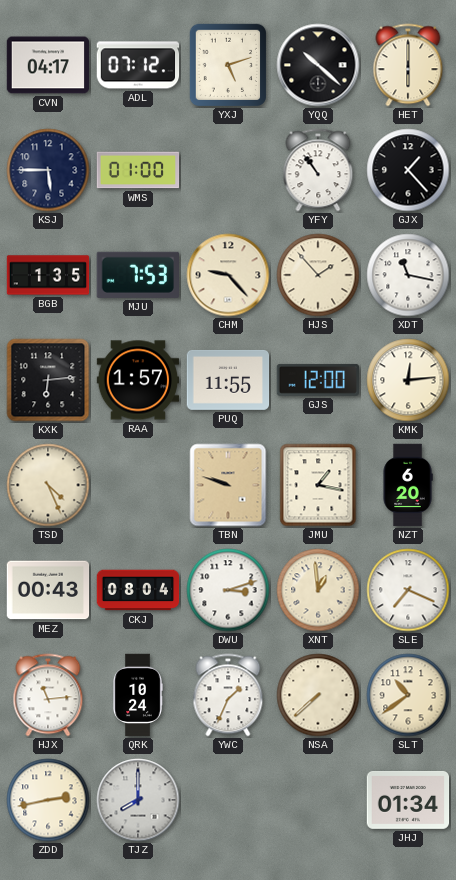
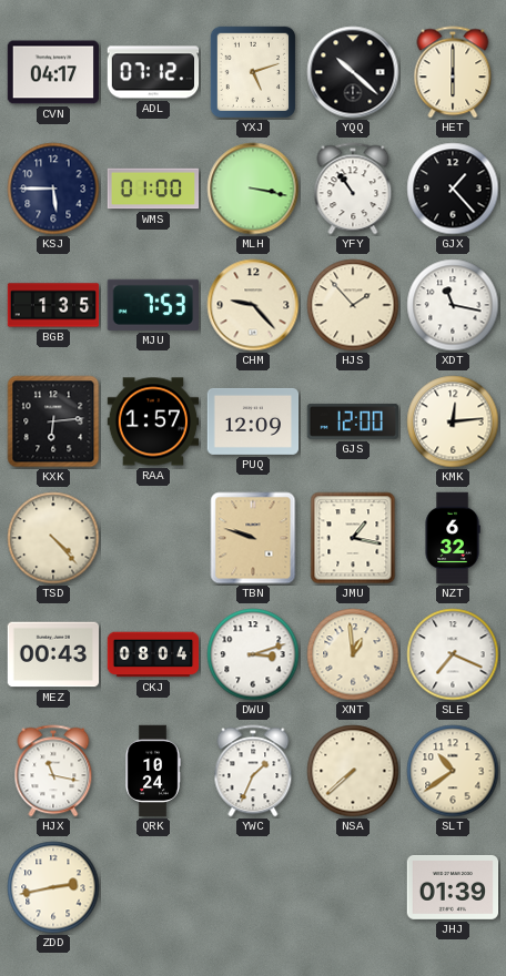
MLH: none -> 3:17
PUQ: 11:55 -> 12:09
TSD: 4:26 -> 4:23
NZT: 6:20 -> 6:32
HJX: 11:14 -> 11:17
TJZ: 8:00 -> none
JHJ: 01:34 -> 01:39
